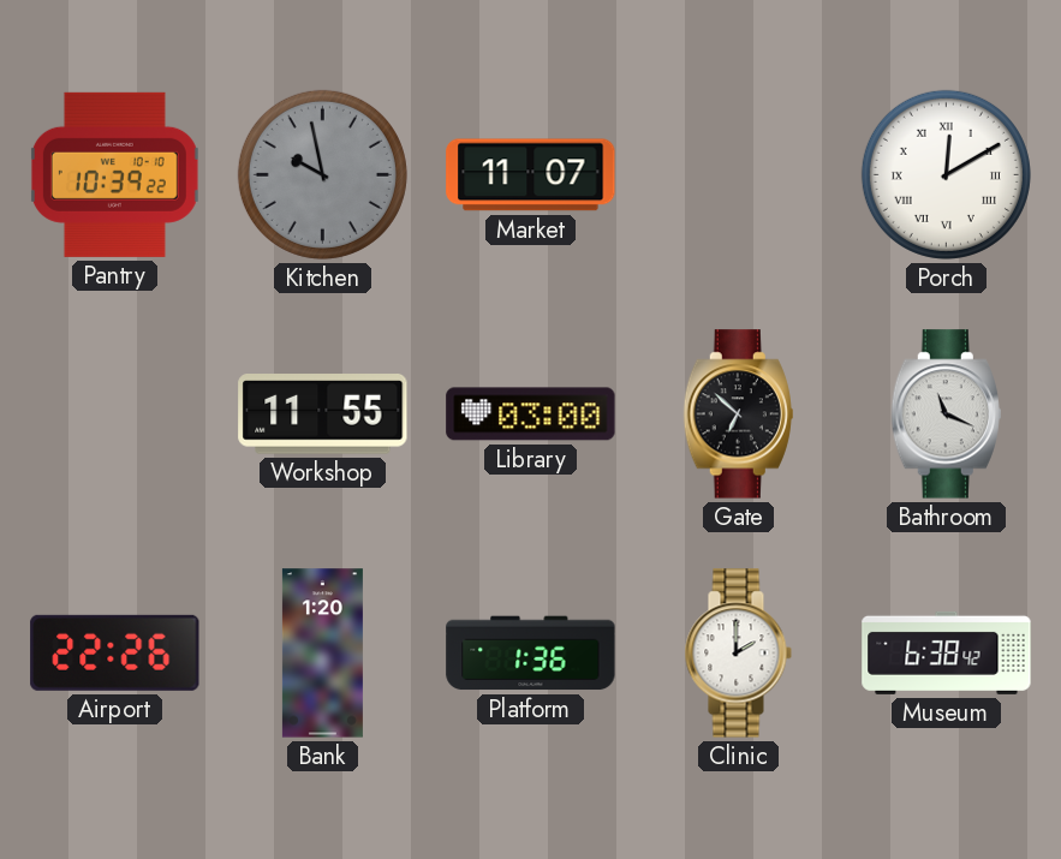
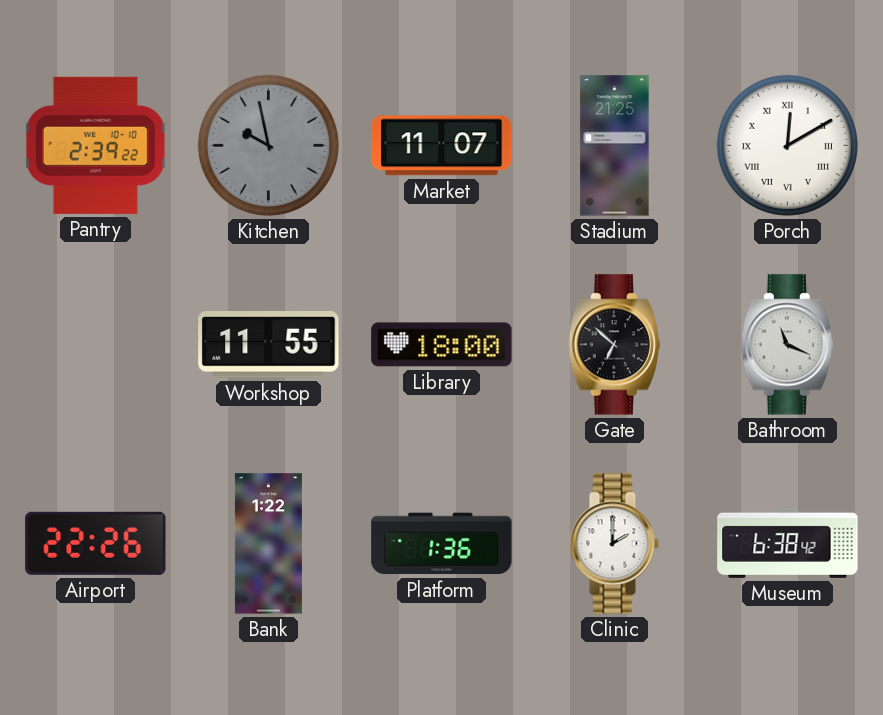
Pantry: 10:39 -> 2:39
Stadium: none -> 21:25
Library: 03:00 -> 18:00
Bank: 1:20 -> 1:22
